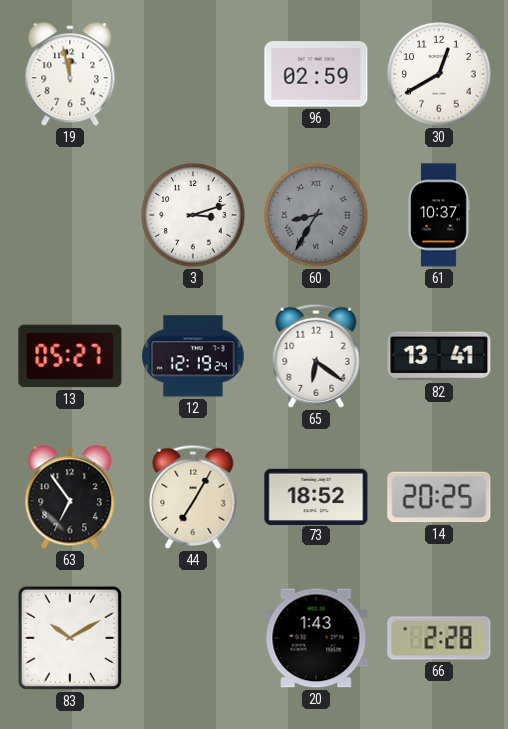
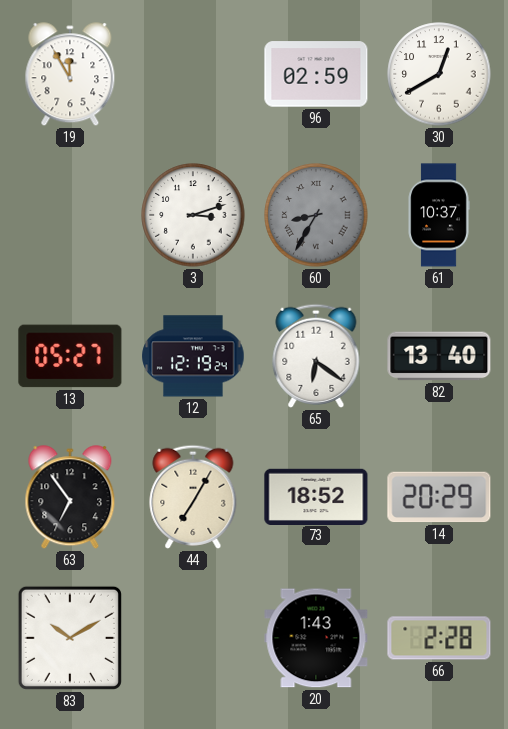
19: 11:58 -> 11:55
82: 13:41 -> 13:40
14: 20:25 -> 20:29
